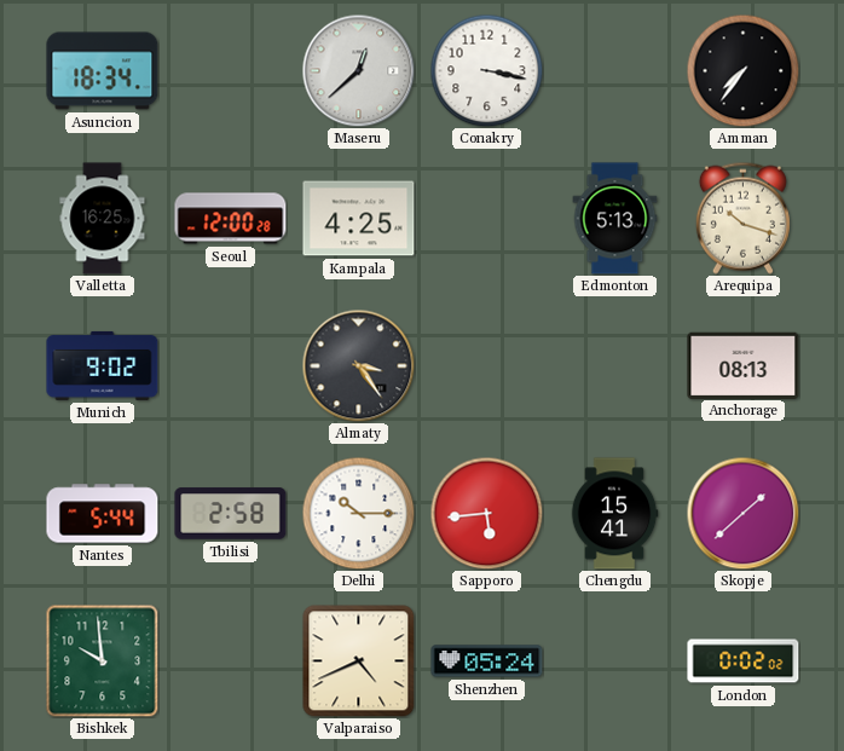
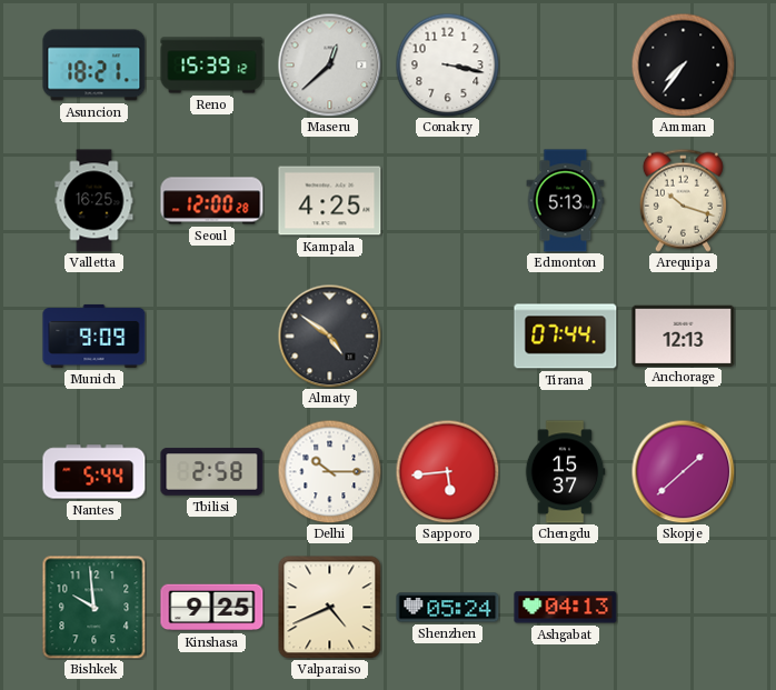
Asuncion: 18:34 -> 18:21
Reno: none -> 15:39
Munich: 9:02 -> 9:09
Almaty: 3:24 -> 4:51
Tirana: none -> 07:44
Anchorage: 08:13 -> 12:13
Chengdu: 15:41 -> 15:37
Kinshasa: none -> 9:25
Ashgabat: none -> 04:13
London: 0:02 -> none
